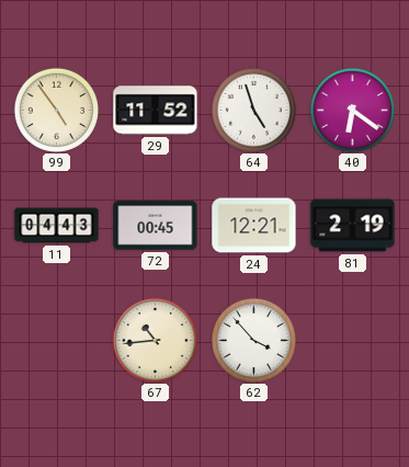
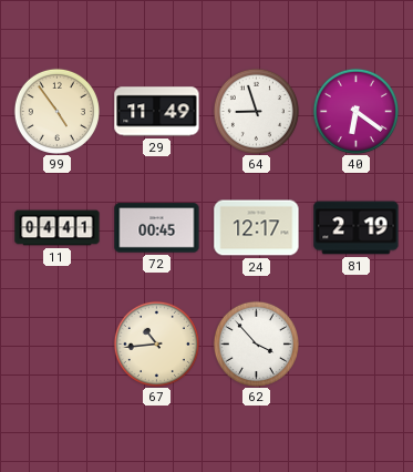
29: 11:52 -> 11:49
64: 4:57 -> 8:57
11: 04:43 -> 04:41
24: 12:21 -> 12:17
